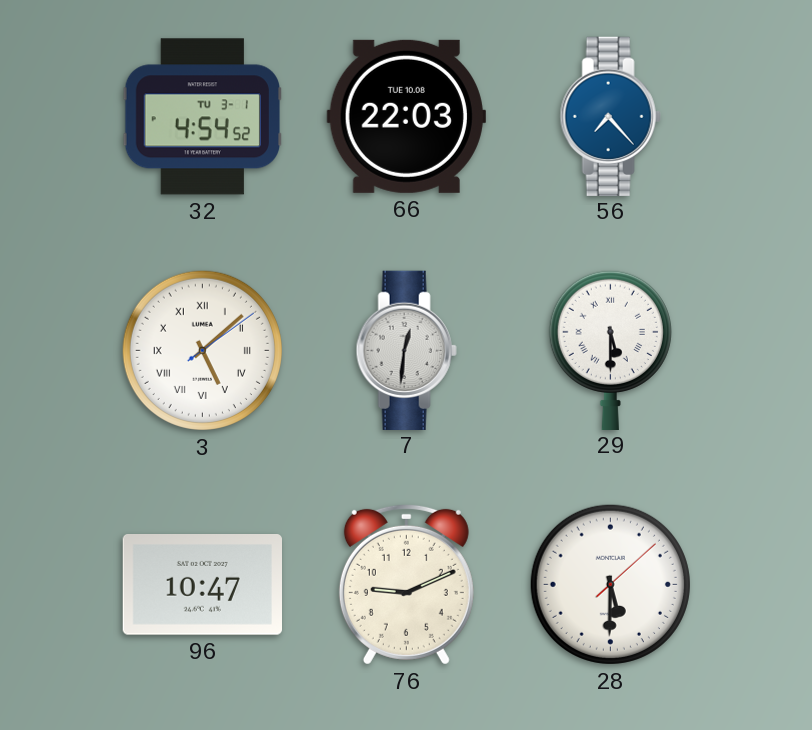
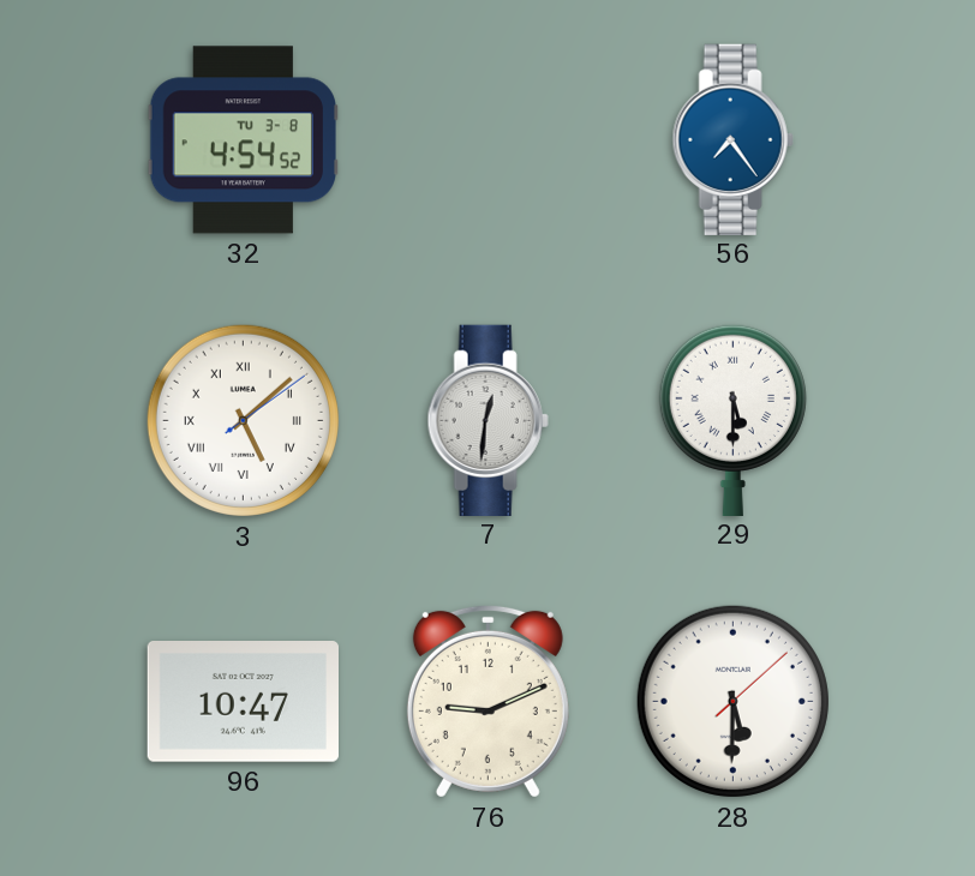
32 date: TU 3-1 -> TU 3-8
66: 22:03 -> none
56: 7:23 -> 7:24
